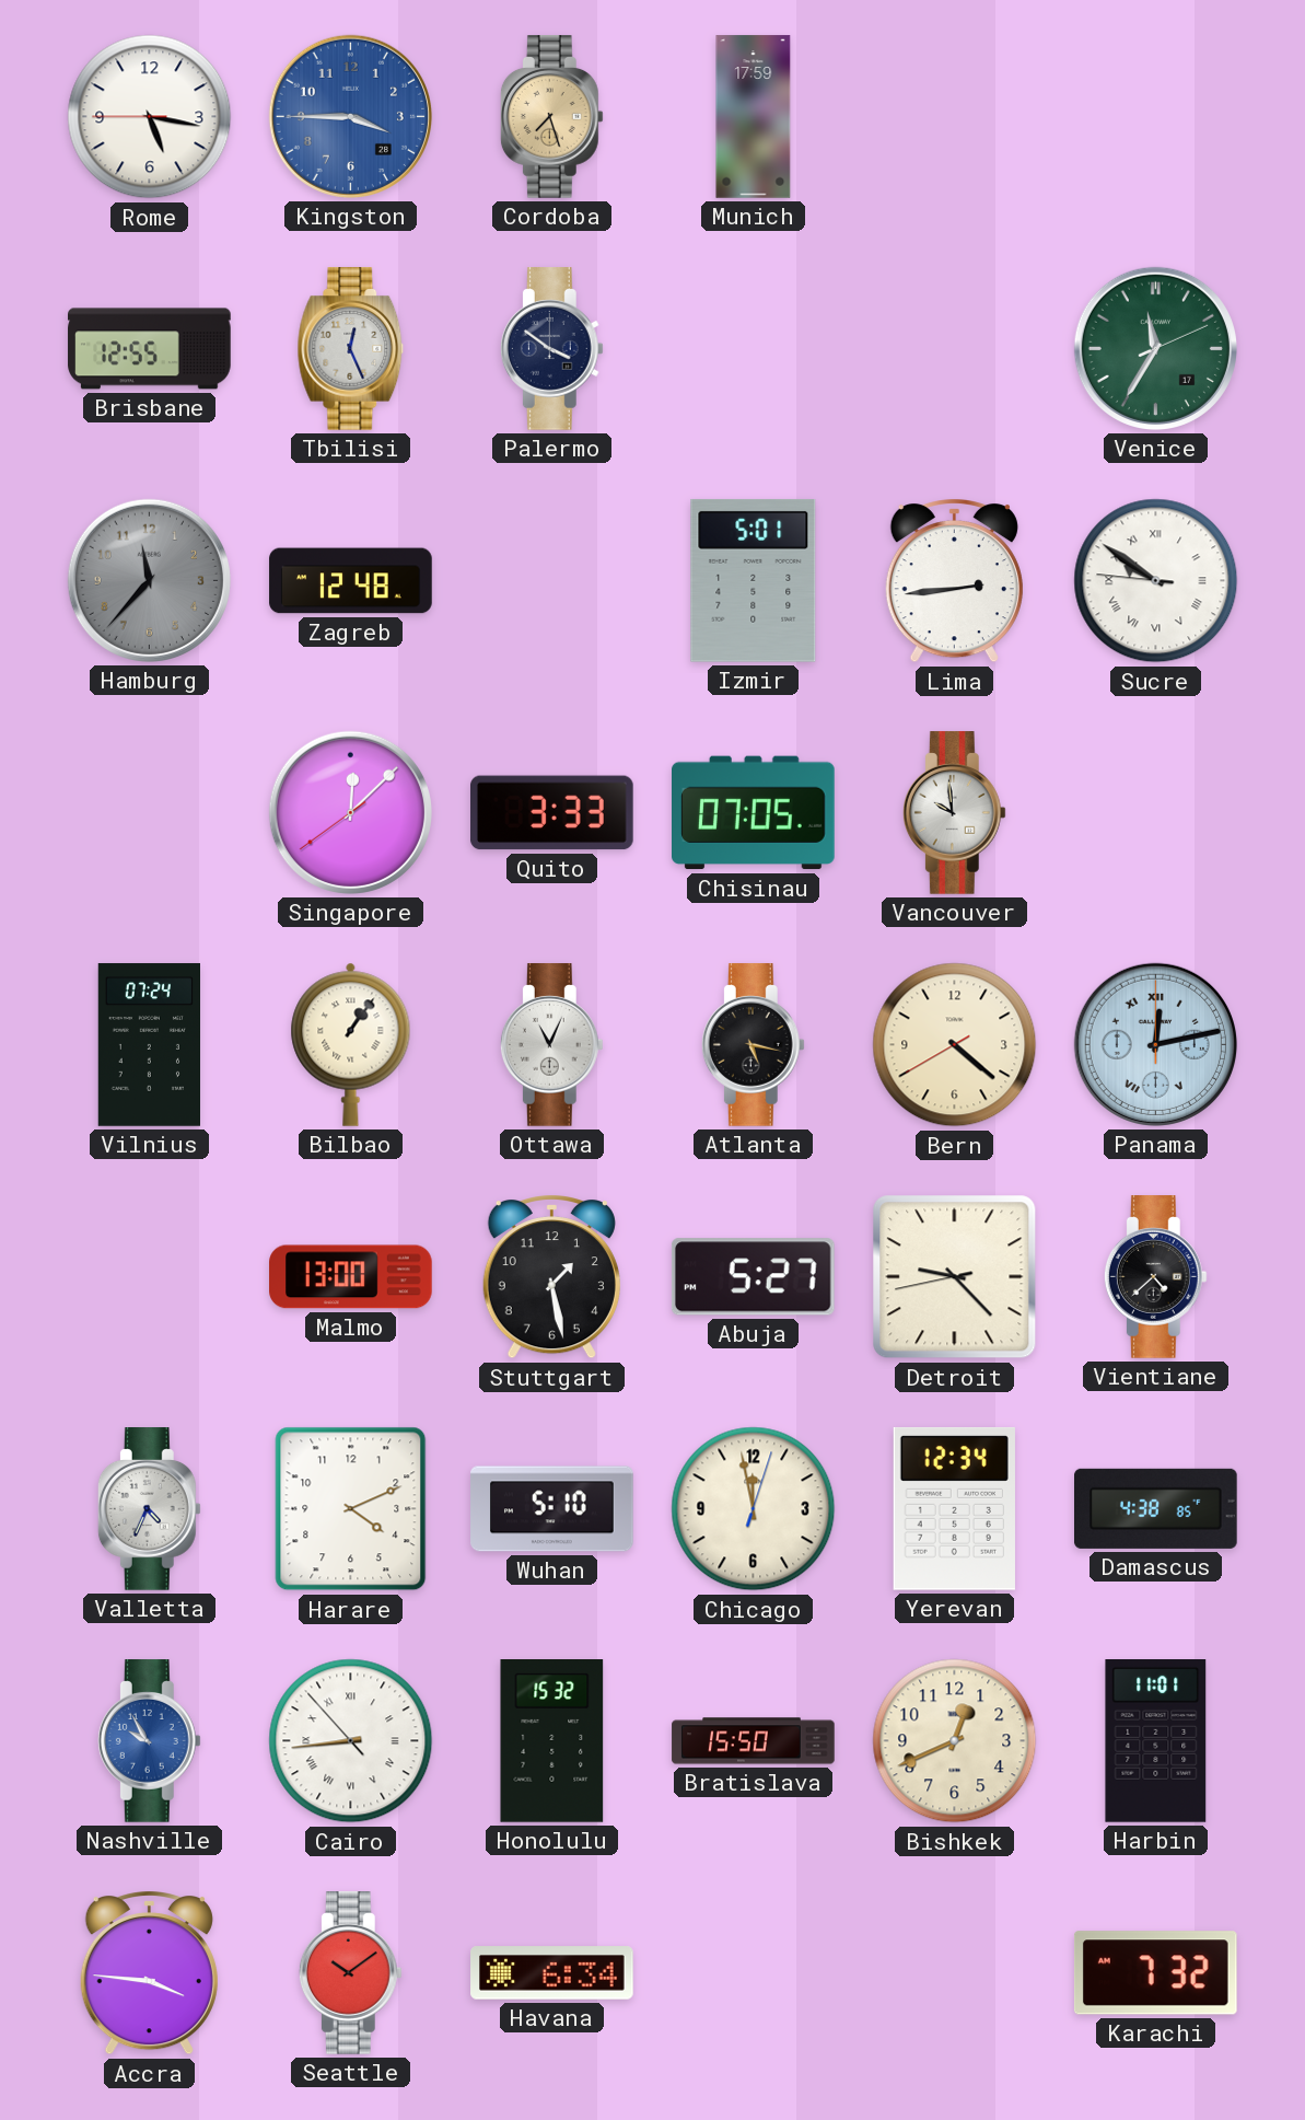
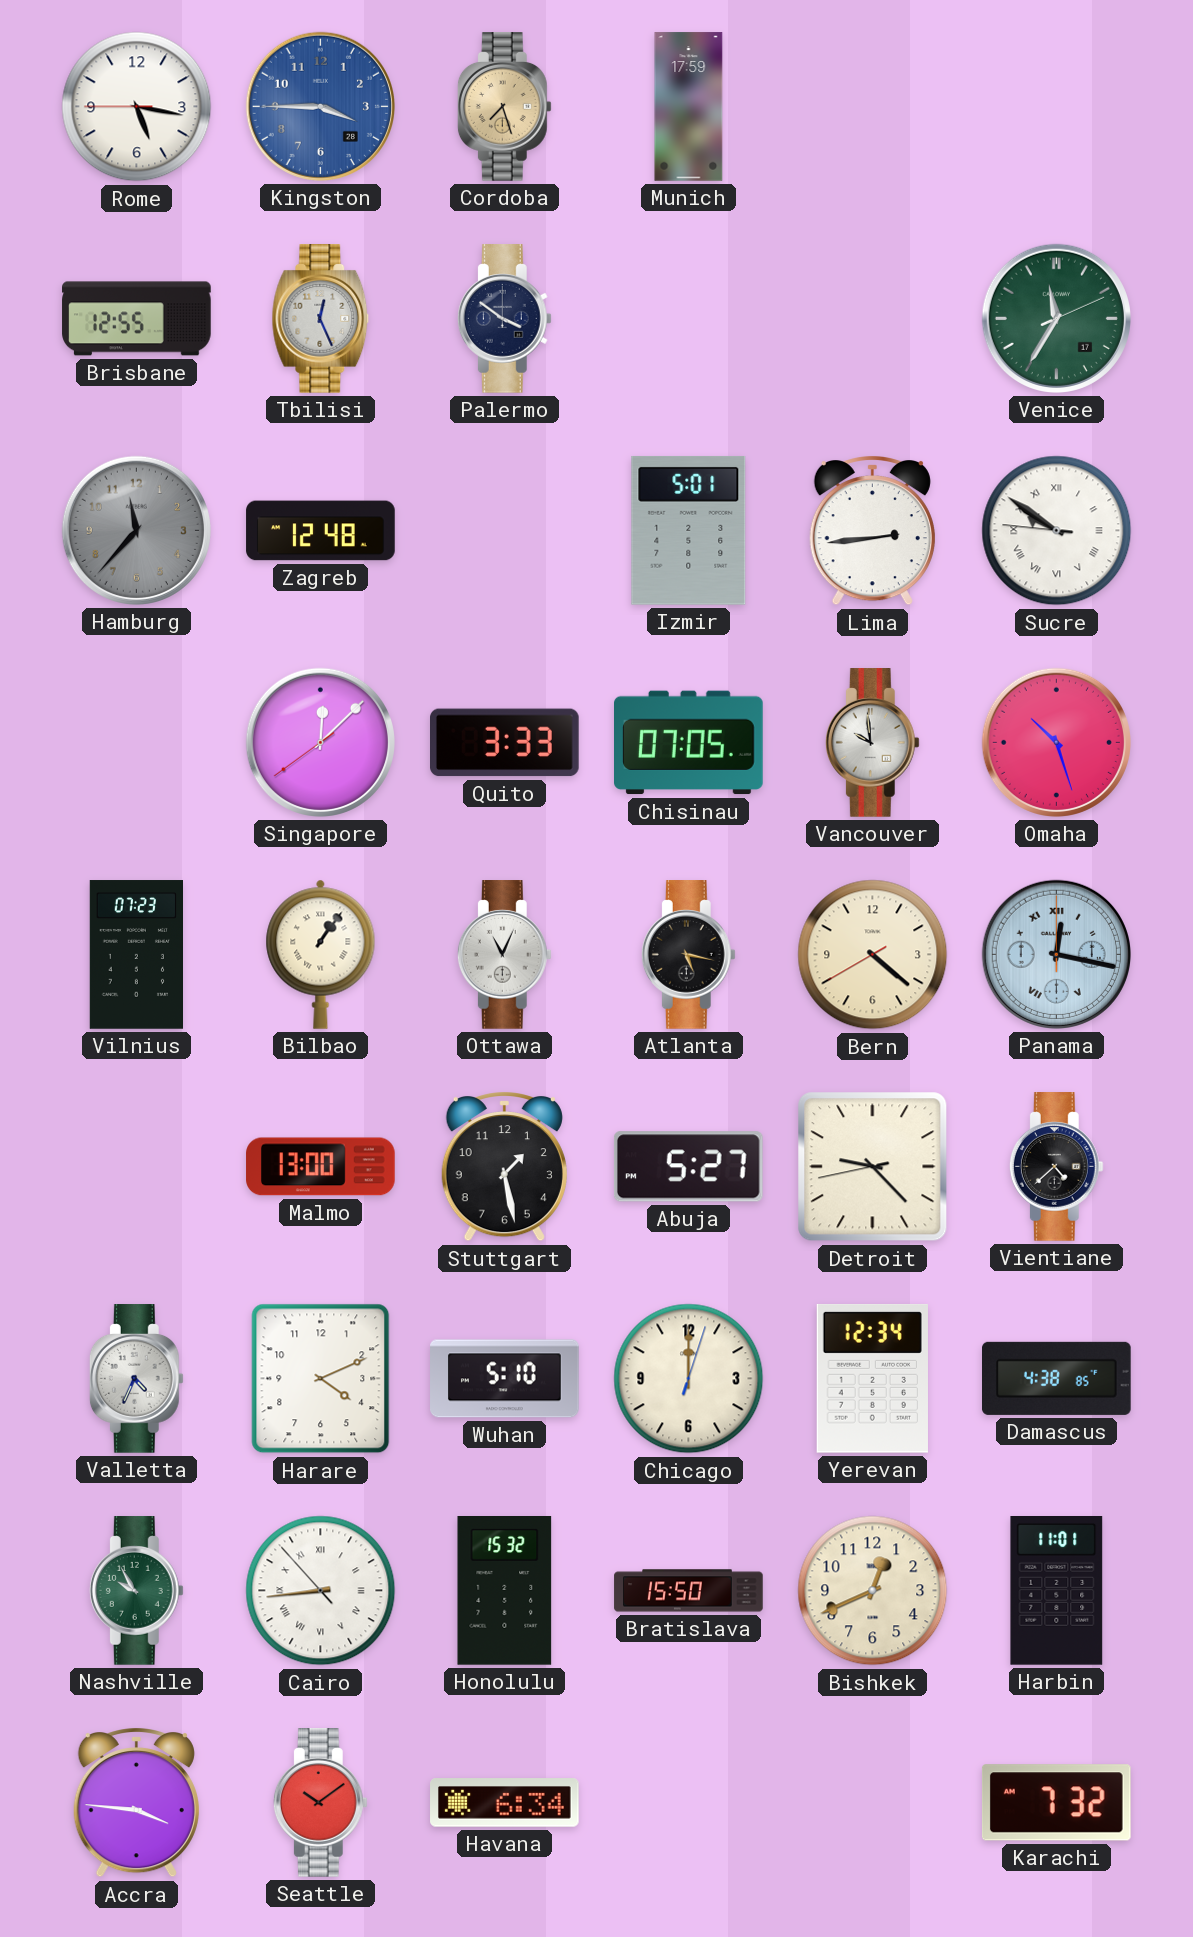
Omaha: none -> 10:27
Vilnius: 07:24 -> 07:23
Panama: 12:13 -> 12:17
Chicago: 11:58 -> 12:00
Nashville dial: blue -> green
